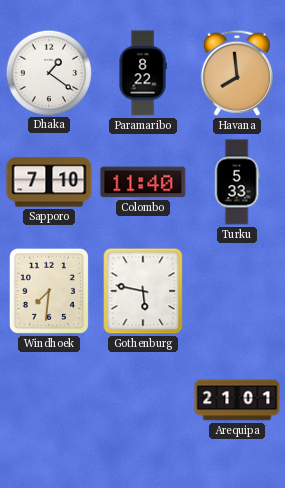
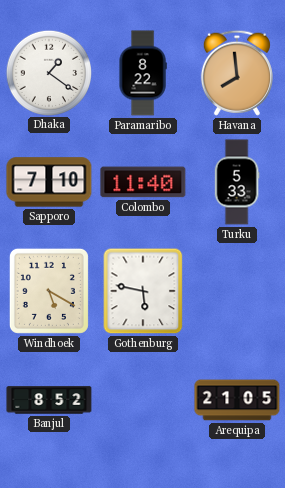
Windhoek: 7:31 -> 5:20
Banjul: none -> 8:52
Arequipa: 21:01 -> 21:05
